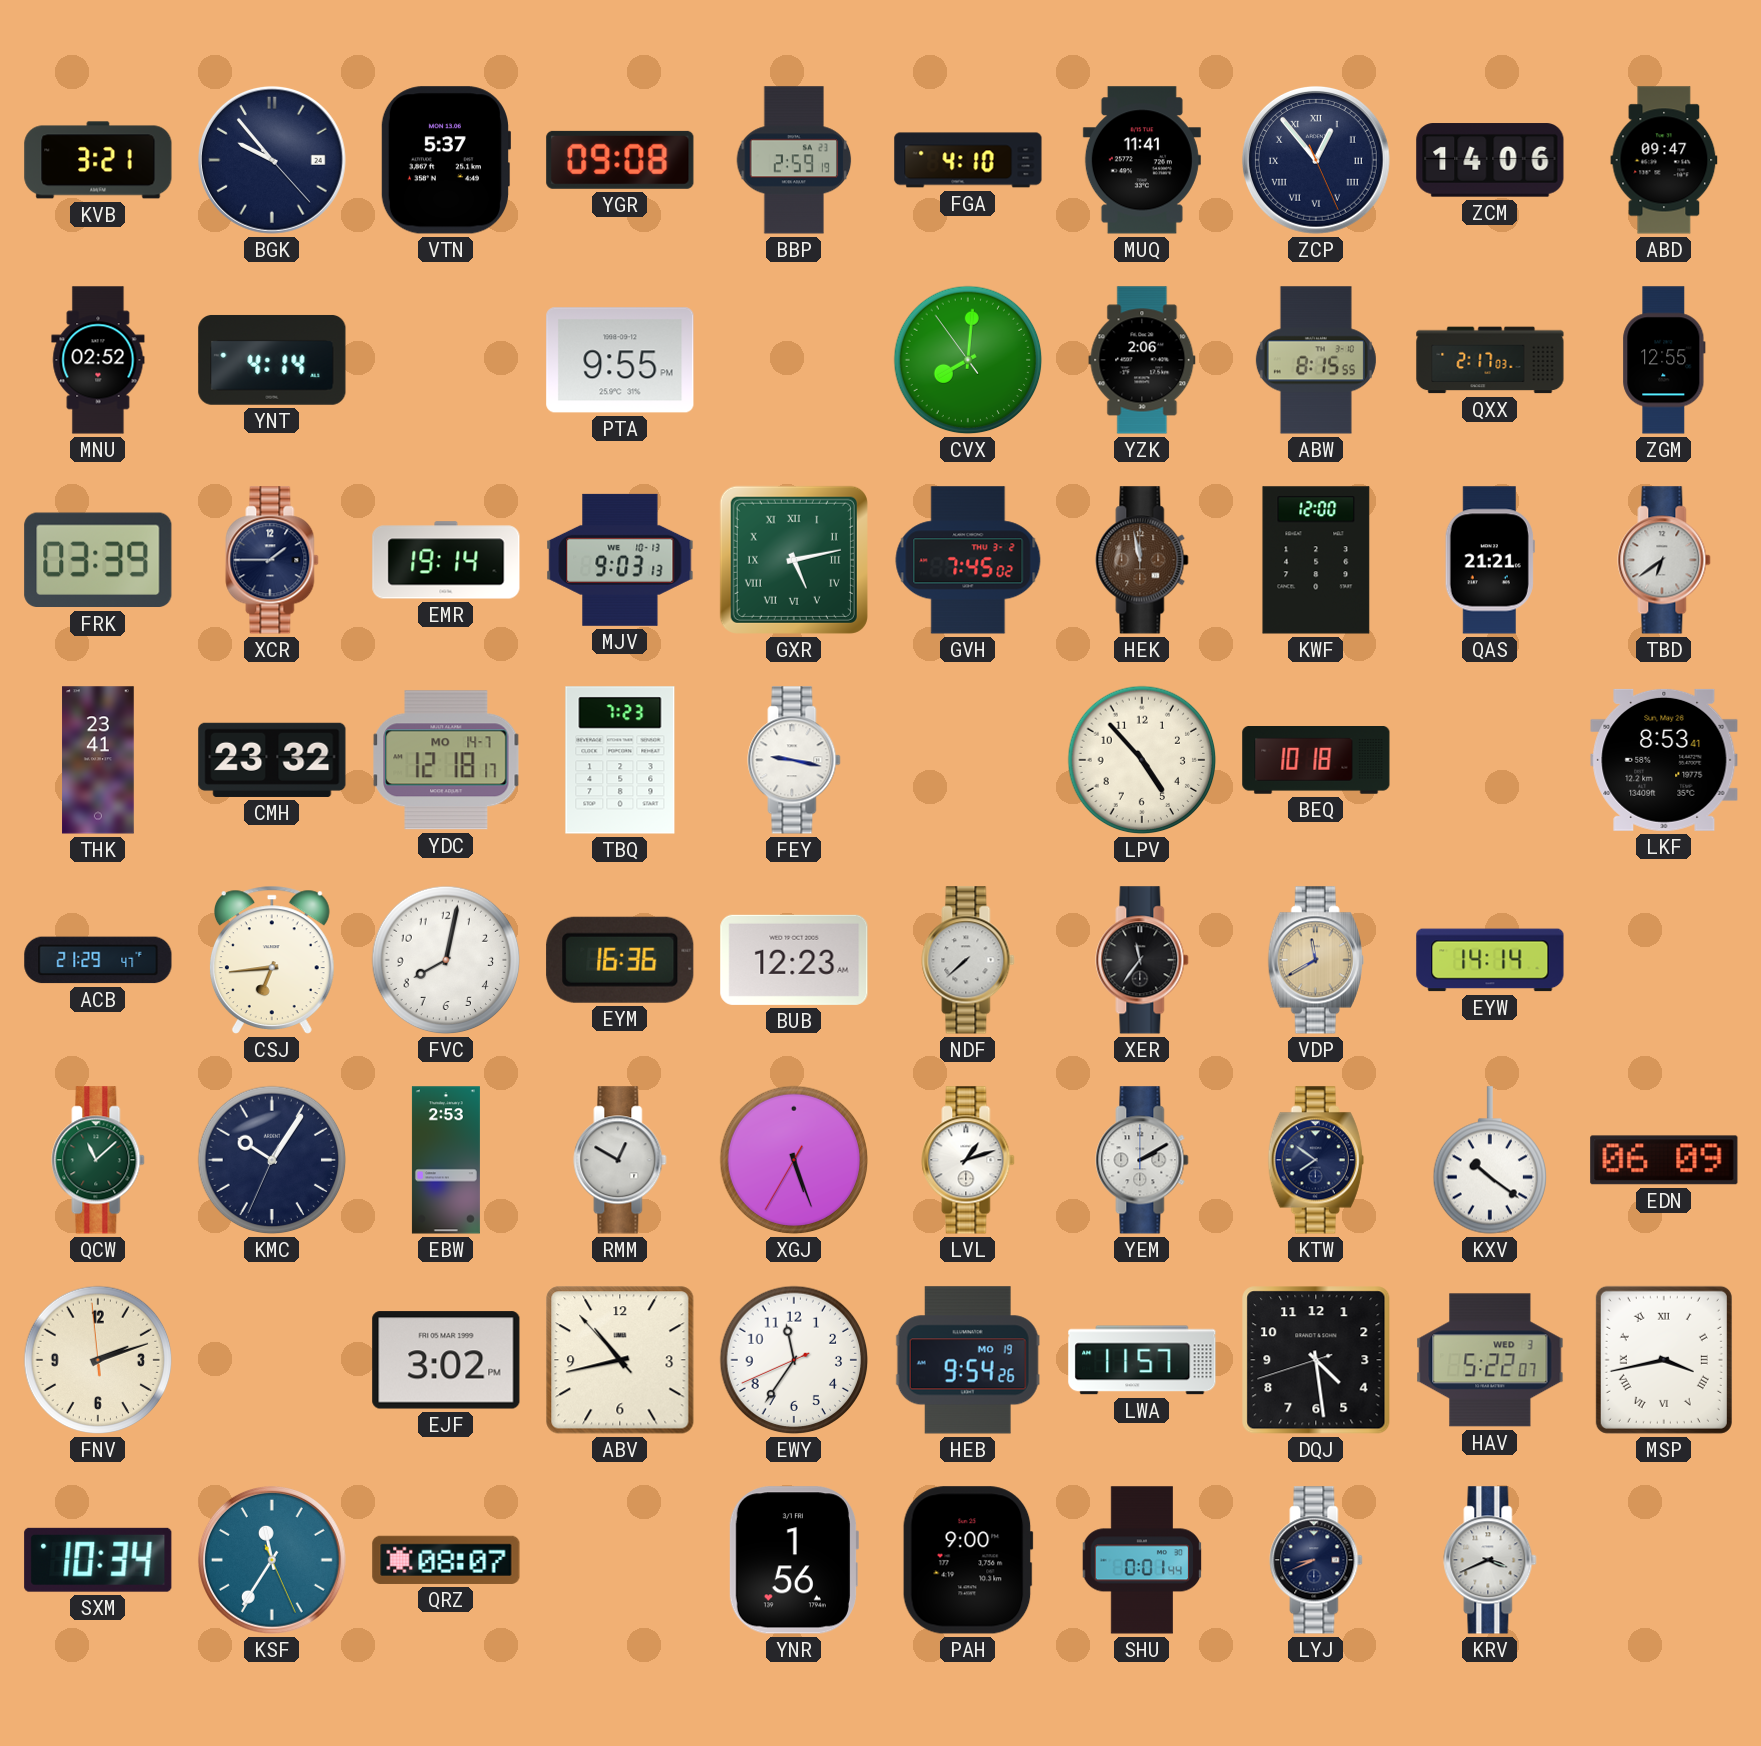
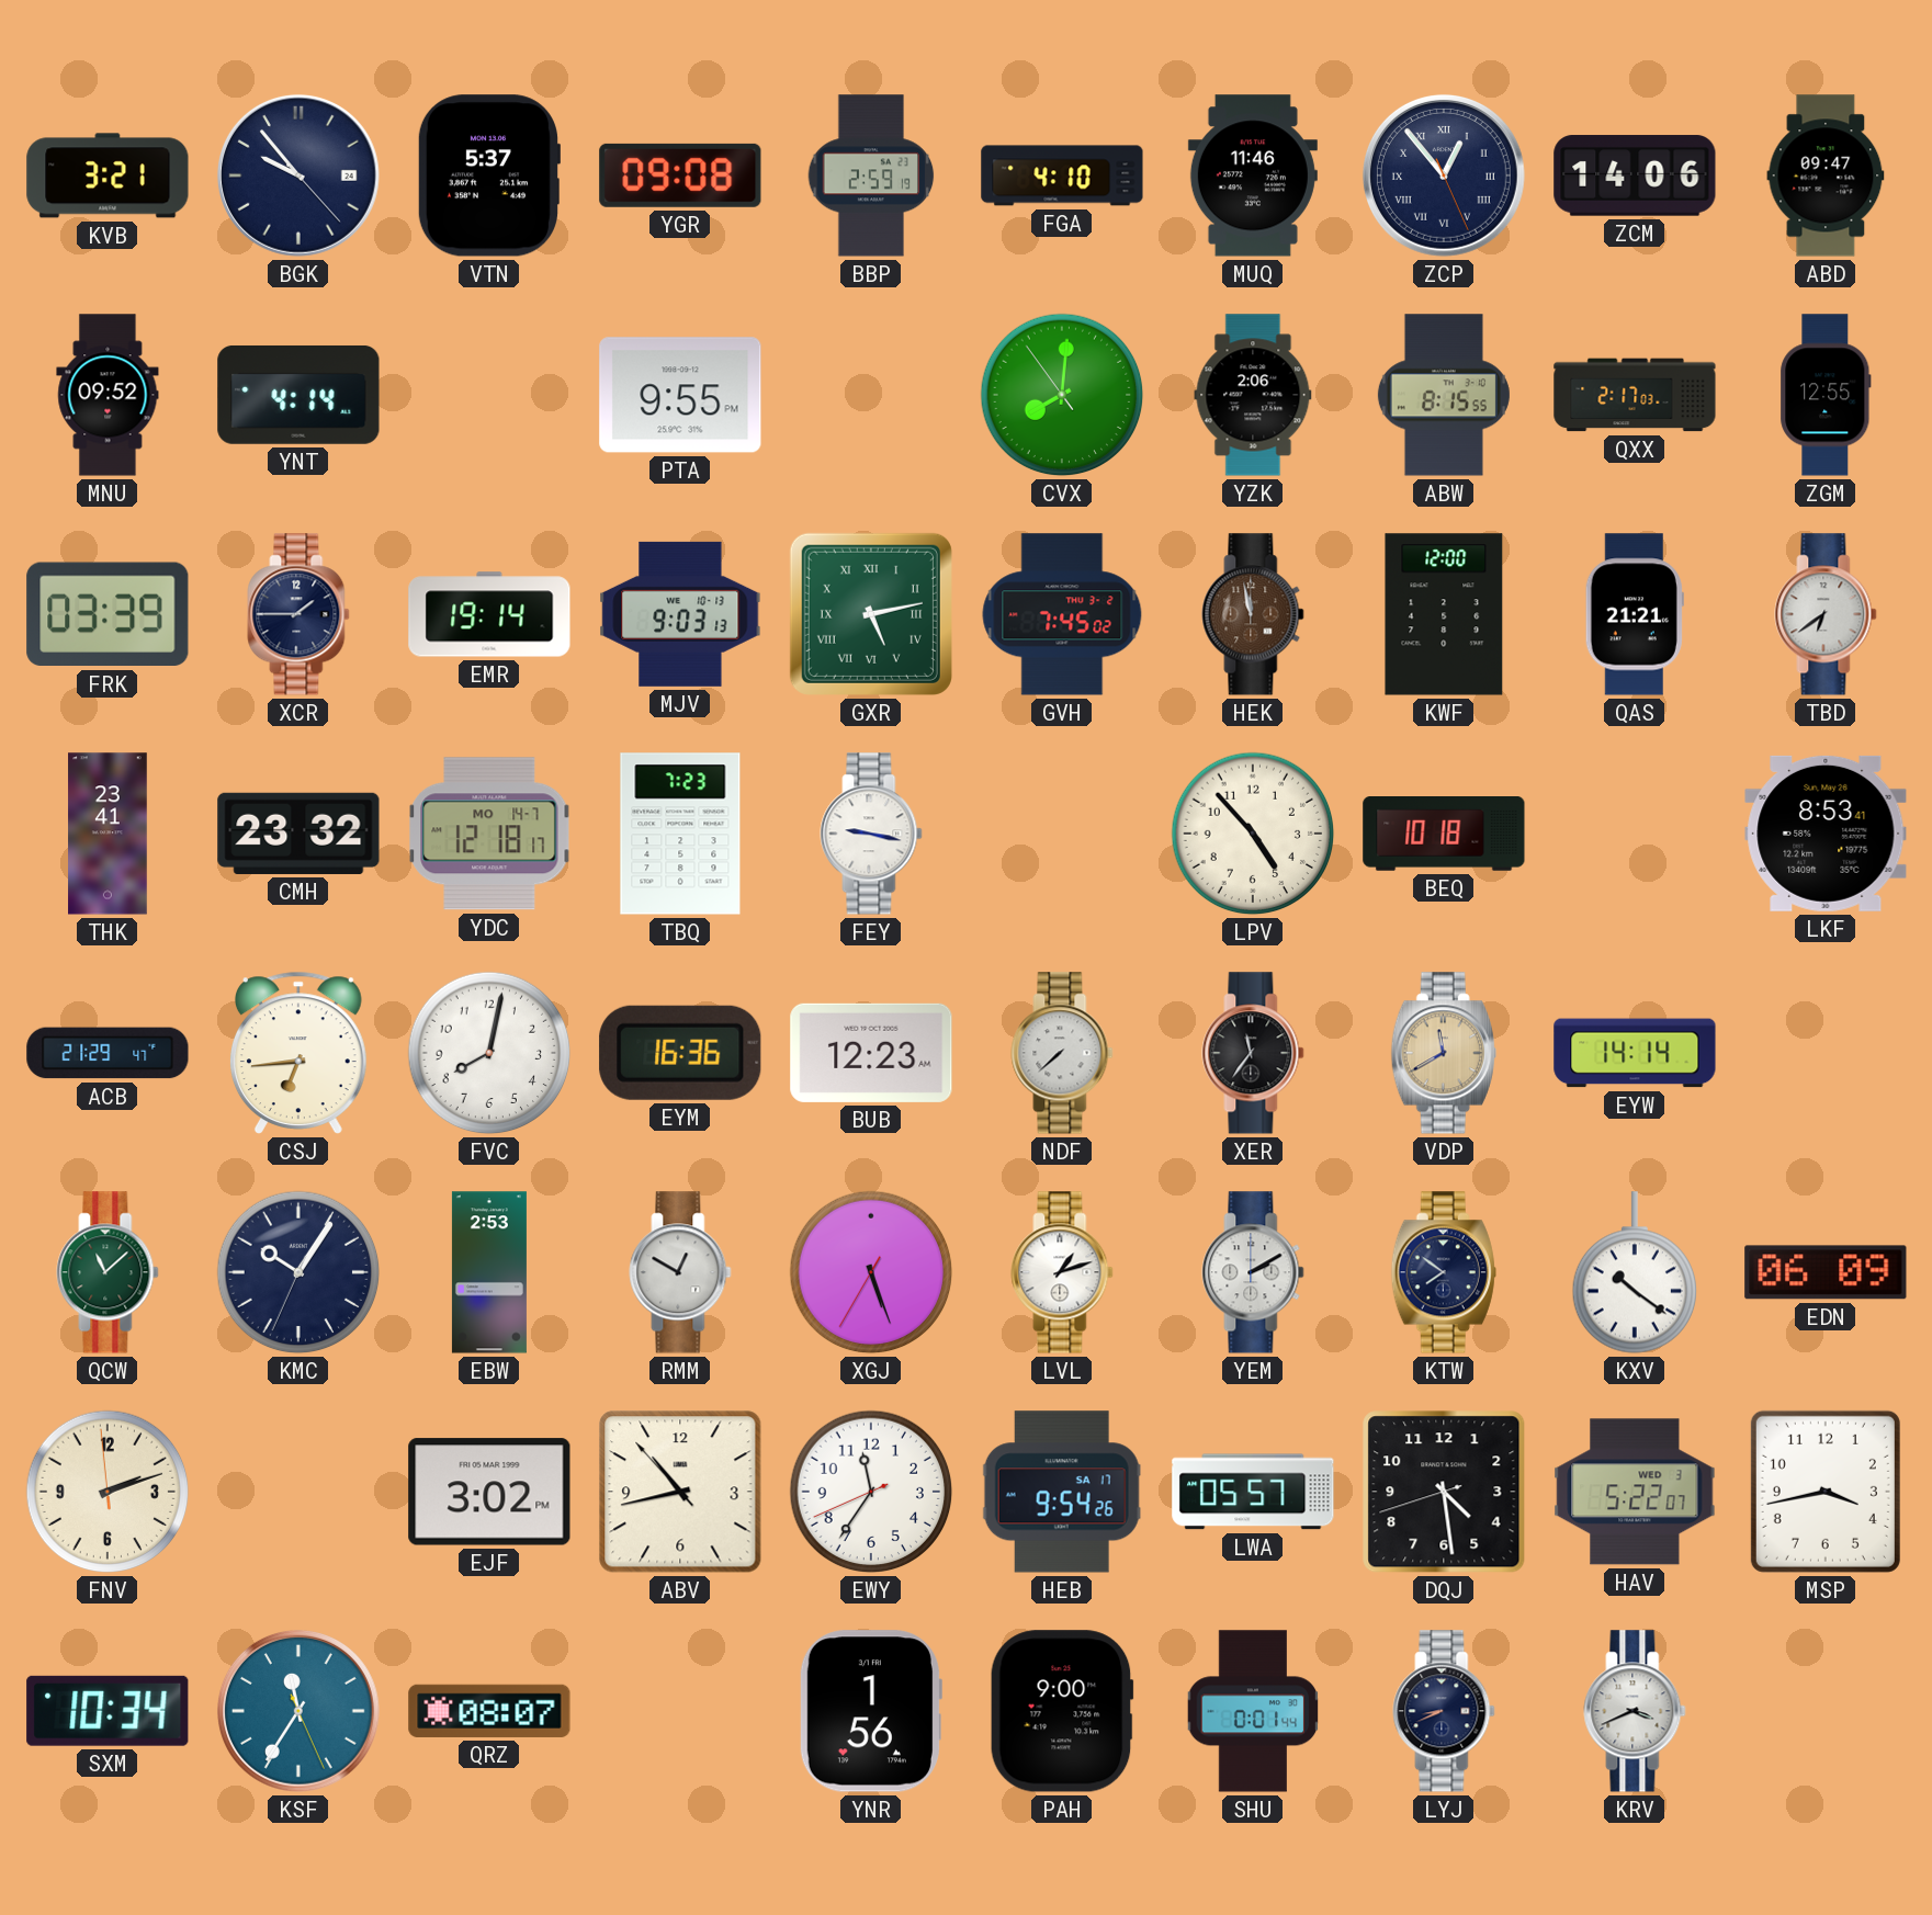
MUQ: 11:41 -> 11:46
MNU: 02:52 -> 09:52
HEB date: MO 19 -> SA 17
LWA: 11:57 -> 05:57
MSP numerals: Roman -> Arabic
